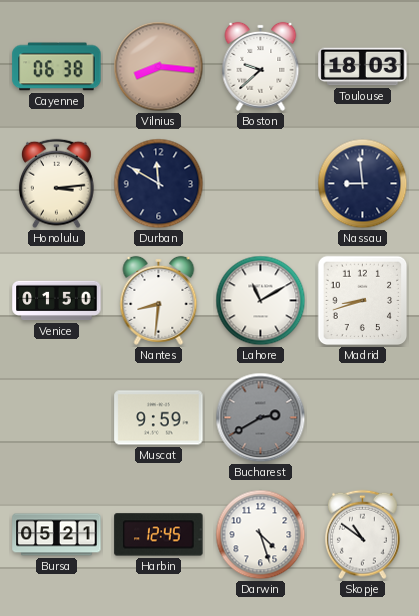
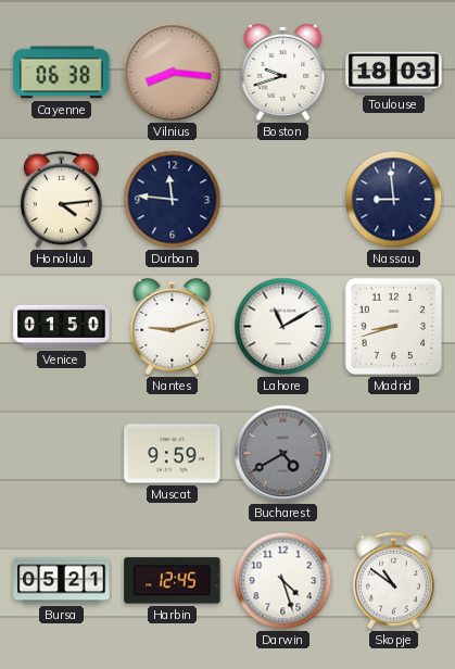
Boston: 9:38 -> 9:42
Honolulu: 3:14 -> 4:14
Durban: 11:50 -> 11:46
Nantes: 8:31 -> 9:12
Bucharest: 2:40 -> 4:40
